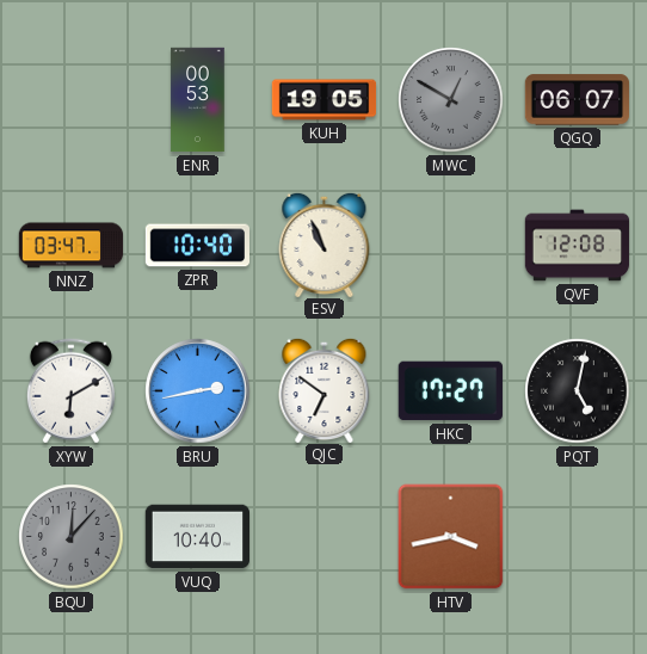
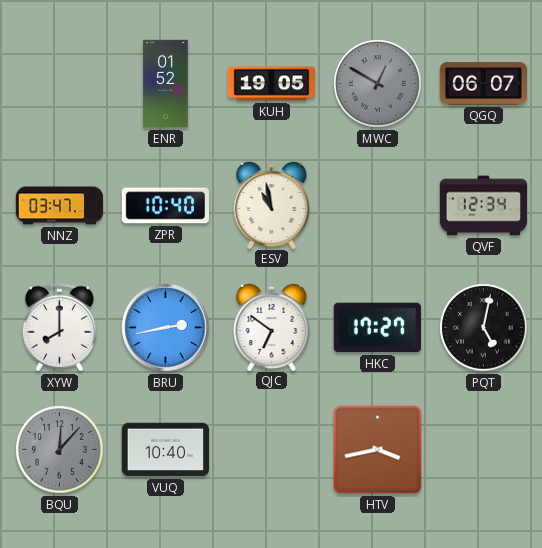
ENR: 00:53 -> 01:52
ESV: 10:56 -> 10:58
QVF: 12:08 -> 12:34
XYW: 6:10 -> 8:00
